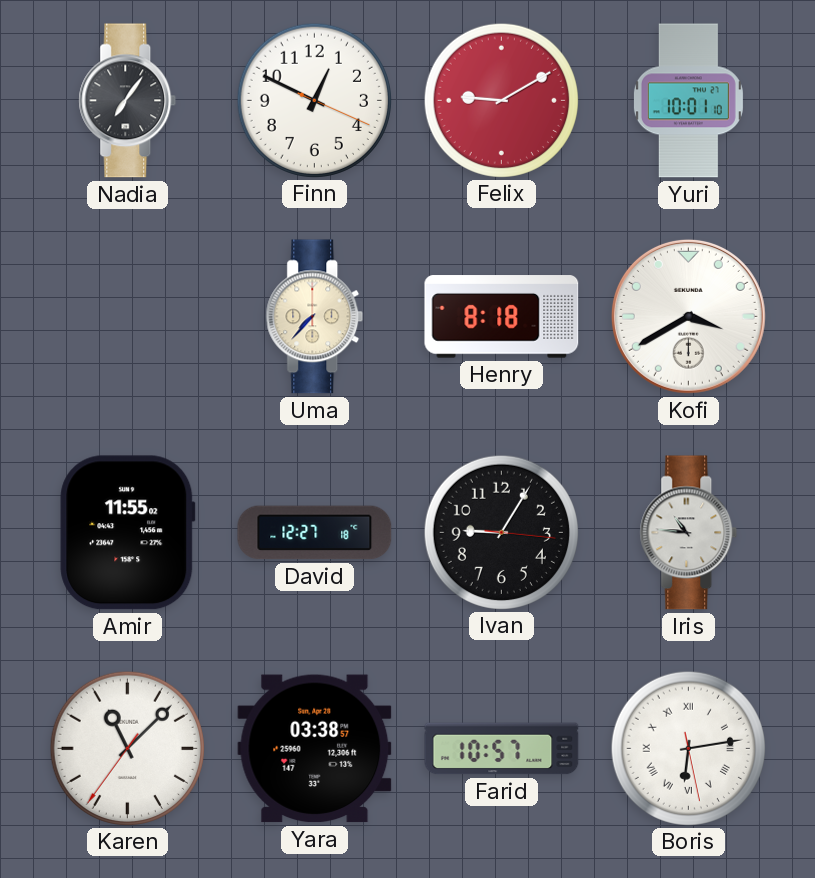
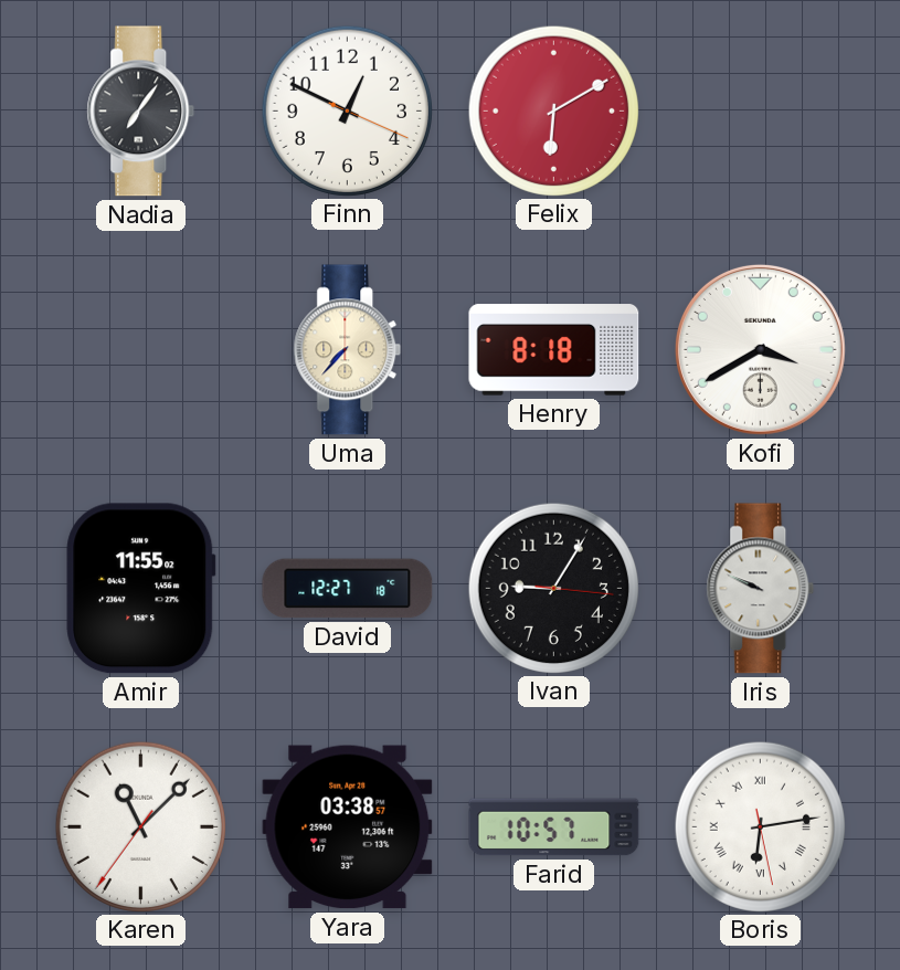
Felix: 9:10 -> 6:10
Yuri: 10:01 -> none
Iris: 10:46 -> 9:49
